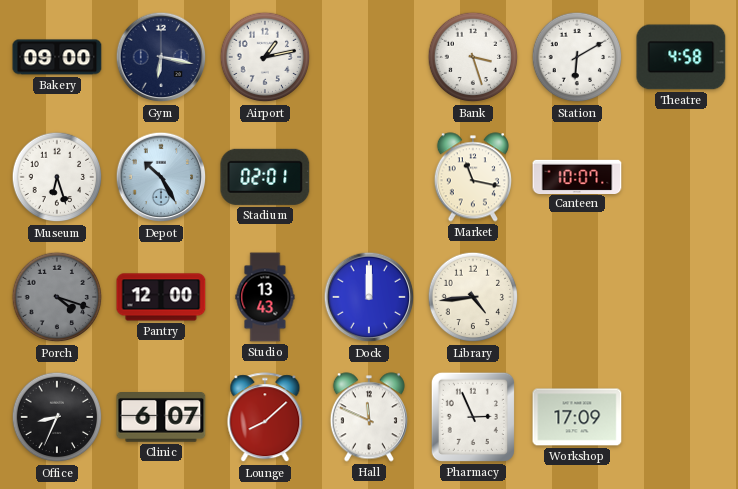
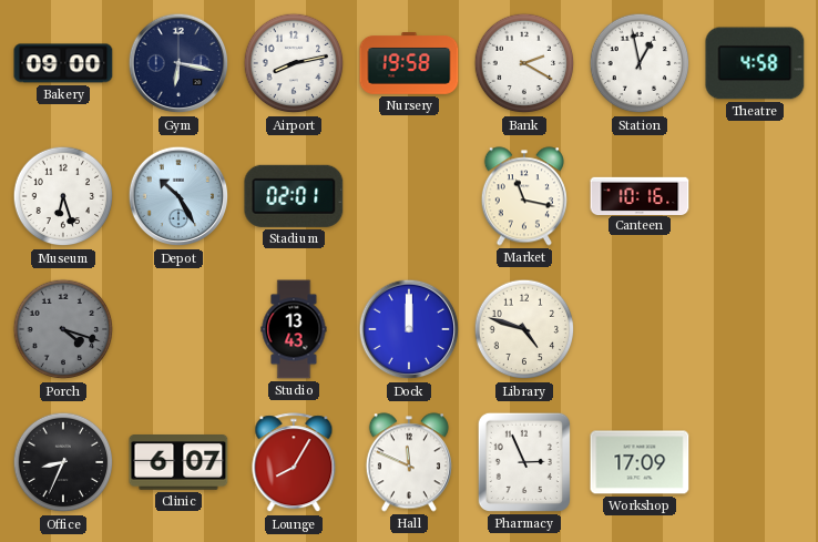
Airport: 1:13 -> 8:13
Nursery: none -> 19:58
Bank: 3:27 -> 2:20
Station: 6:10 -> 12:58
Canteen: 10:07 -> 10:16
Pantry: 12:00 -> none
Library: 4:44 -> 4:48
Lounge: 8:08 -> 8:05
